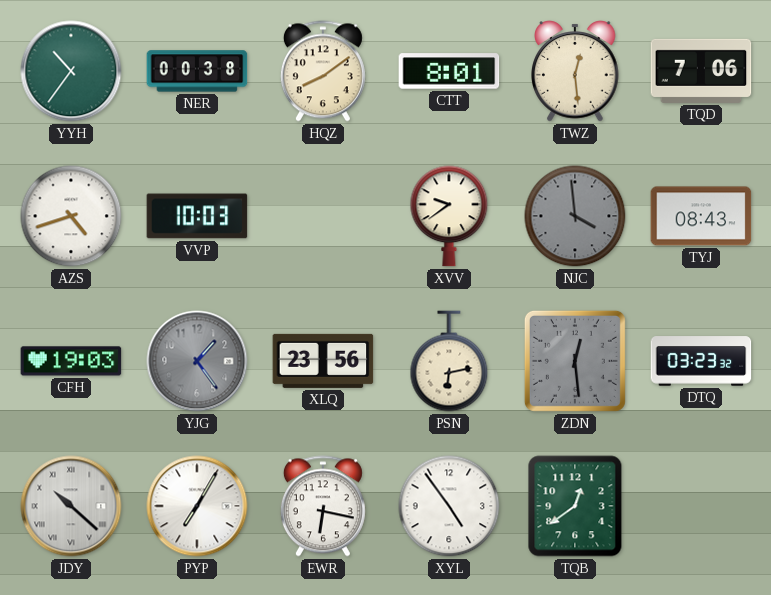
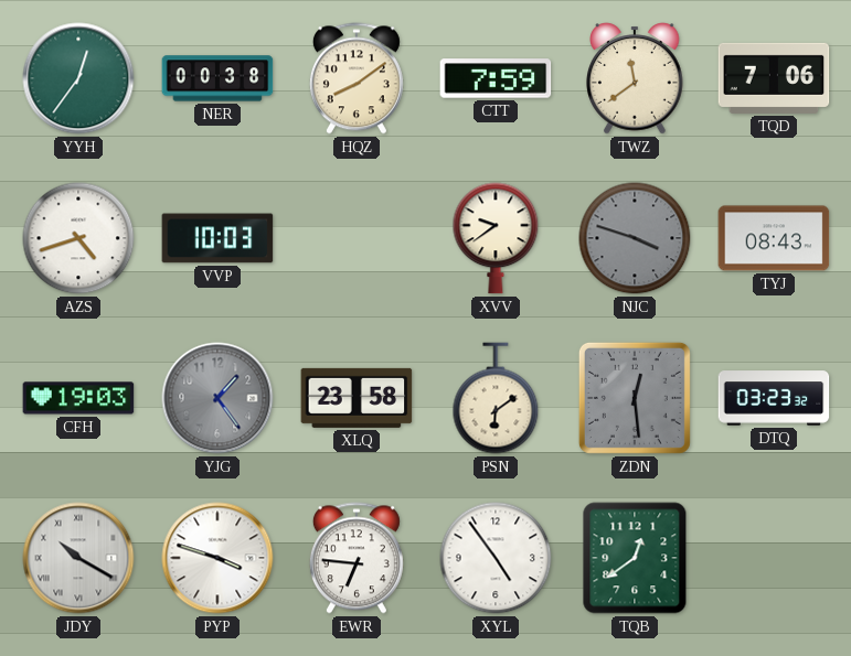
YYH: 10:36 -> 12:36
CTT: 8:01 -> 7:59
TWZ: 12:29 -> 11:39
NJC: 3:59 -> 3:48
XLQ: 23:56 -> 23:58
PSN: 6:13 -> 6:09
JDY: 10:22 -> 10:20
PYP: 7:05 -> 3:48
EWR: 6:17 -> 6:46
